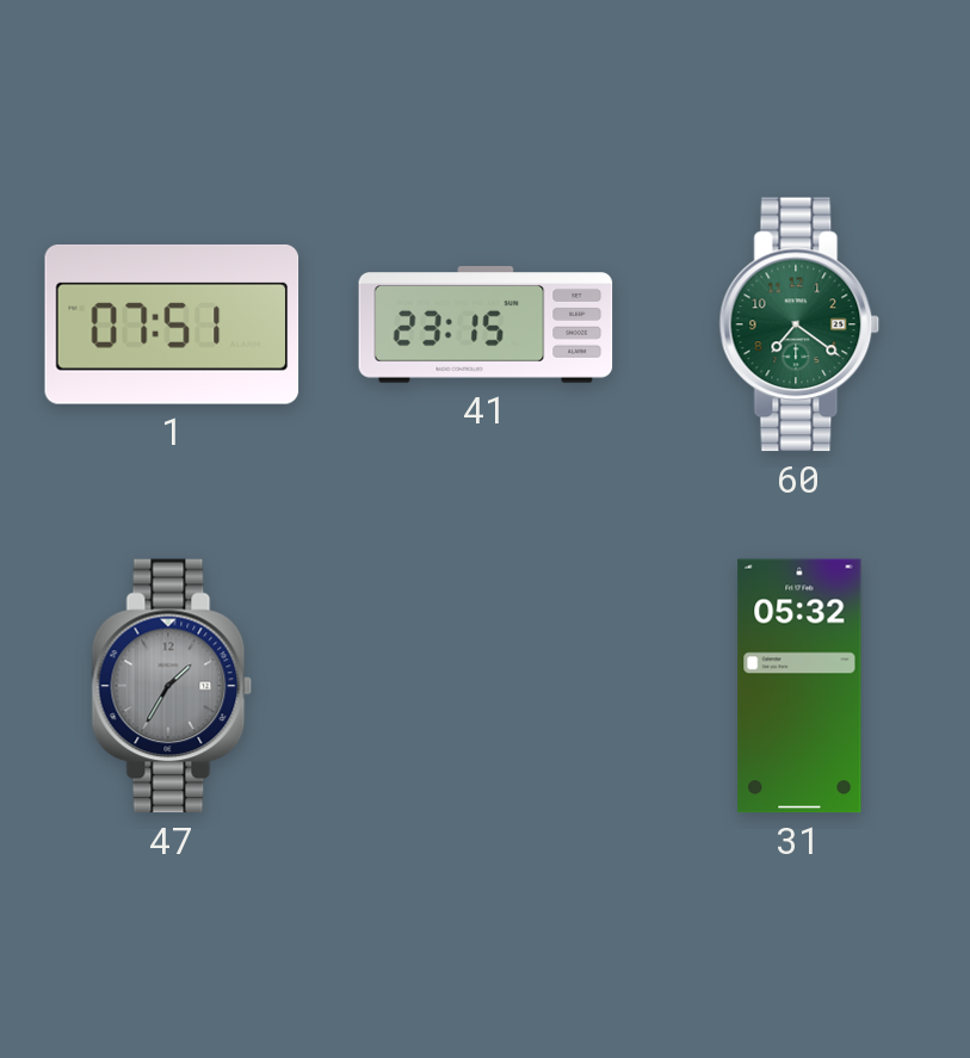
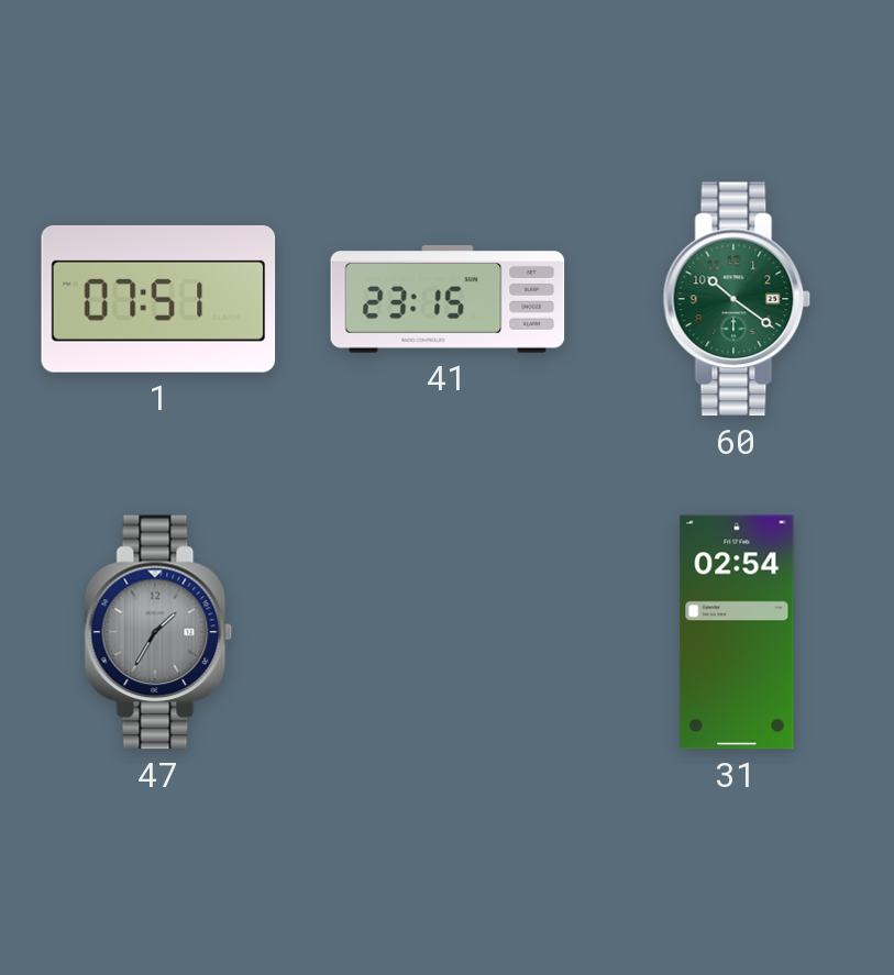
60: 7:21 -> 10:21
31: 05:32 -> 02:54
